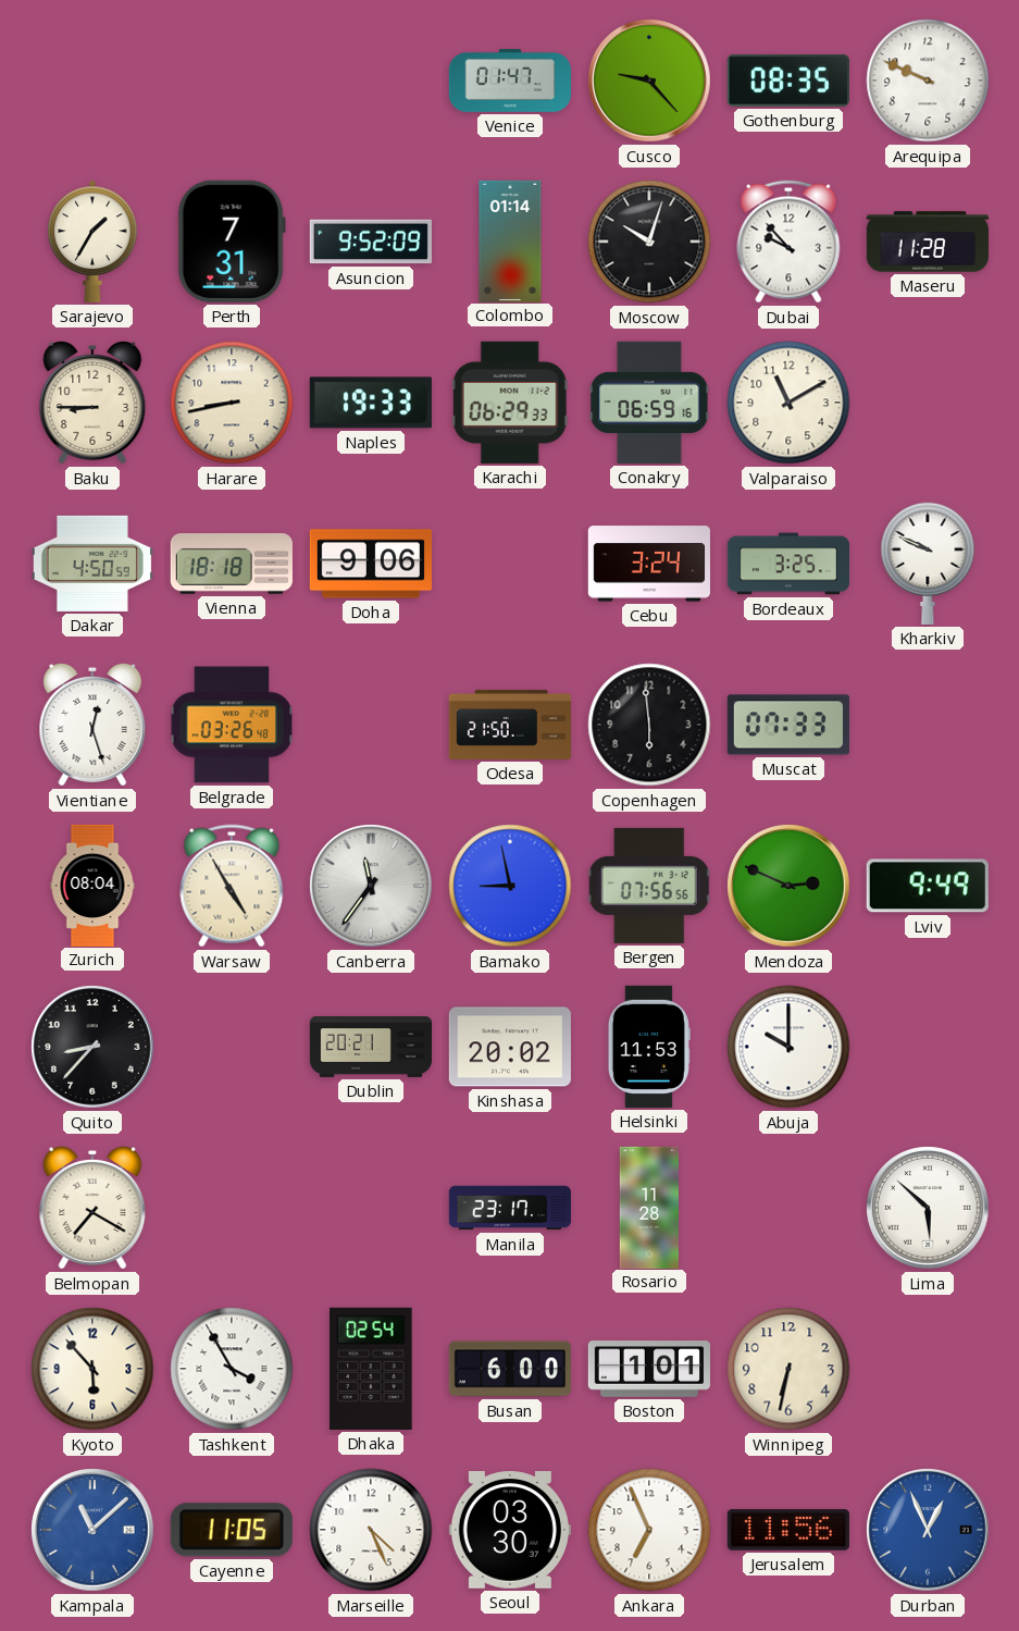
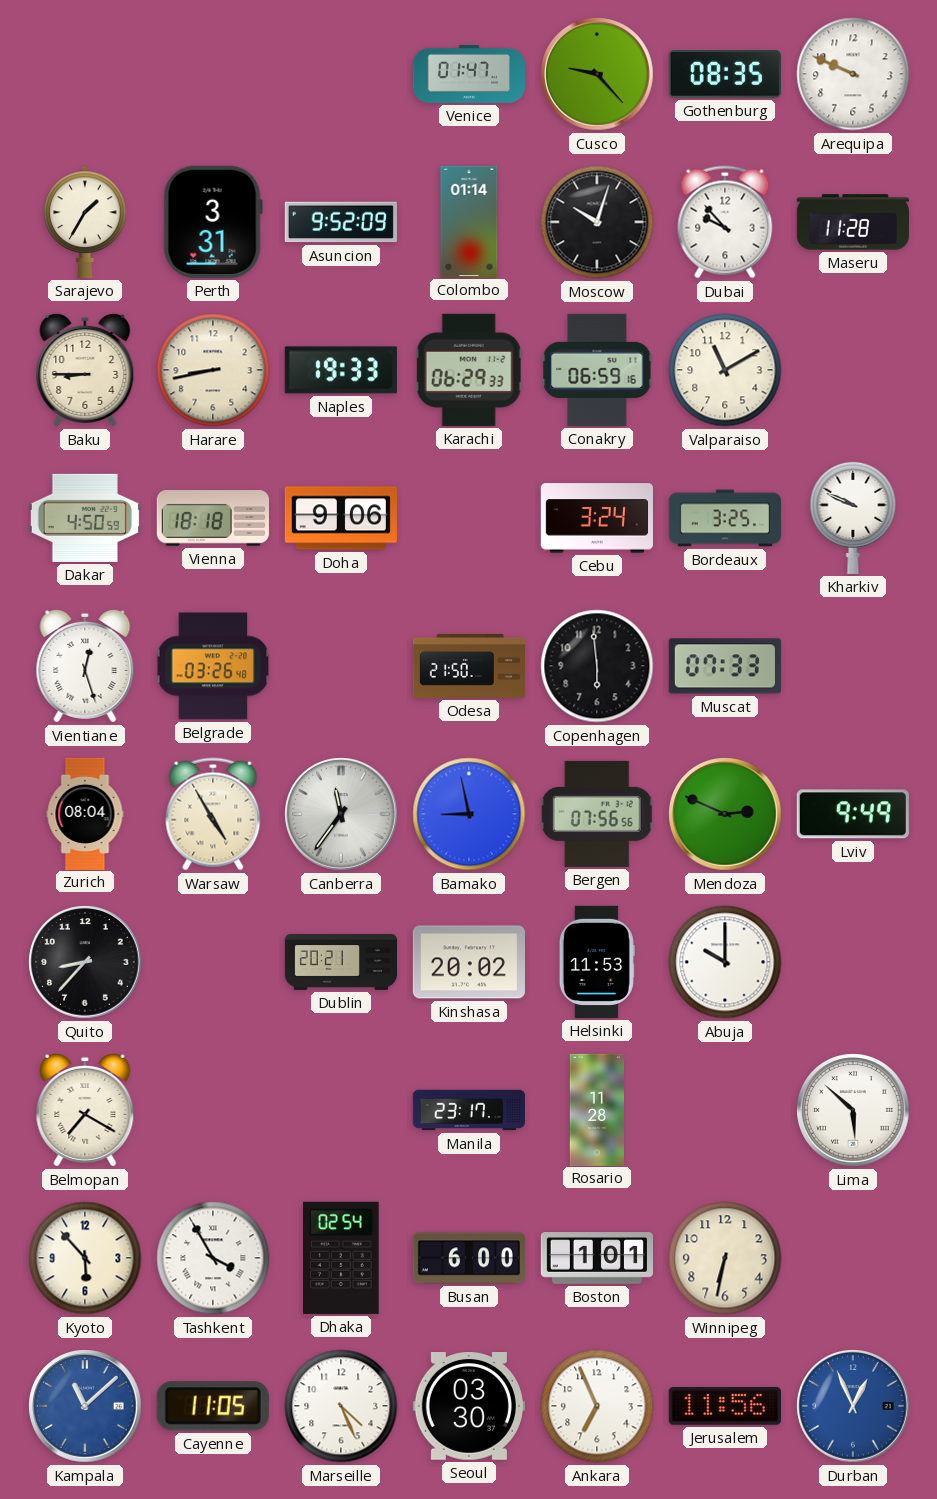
Perth: 7:31 -> 3:31
